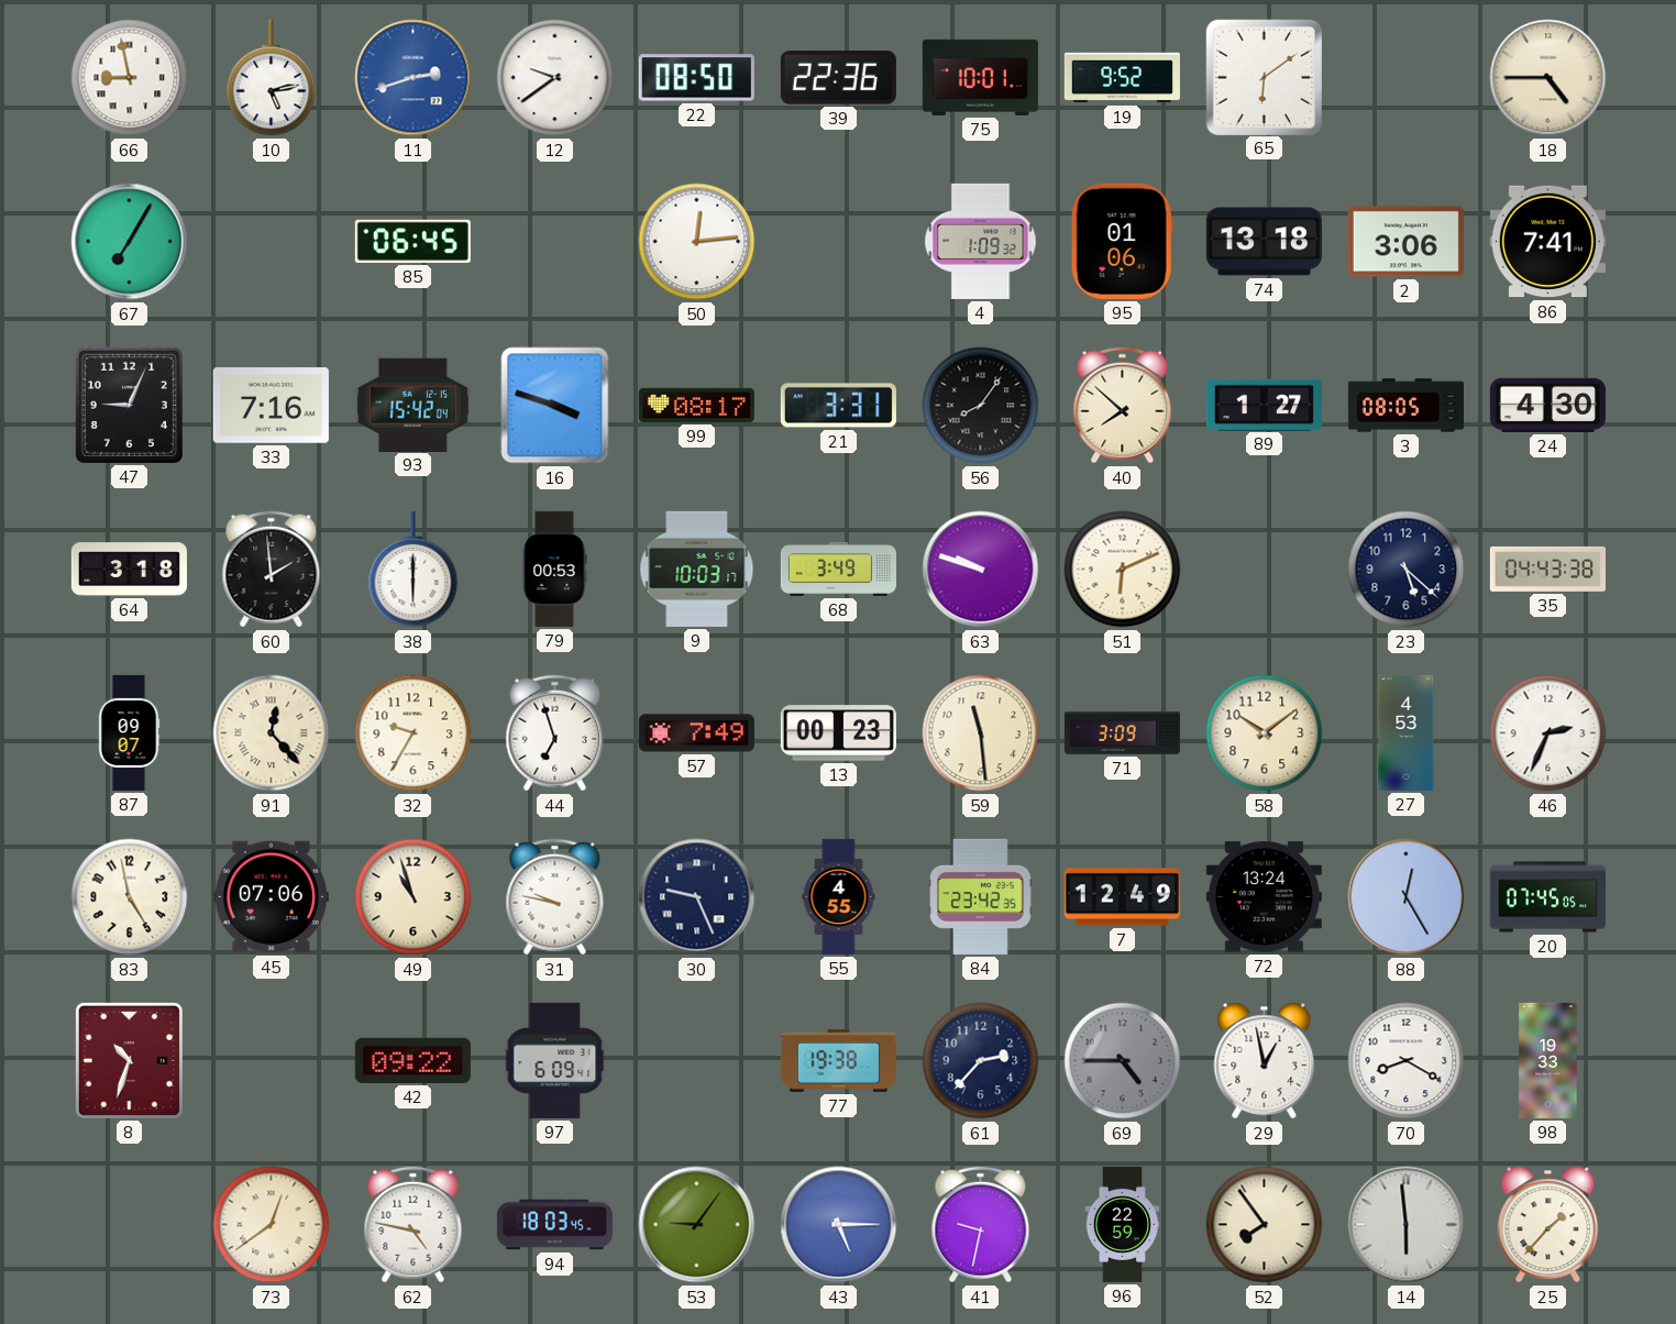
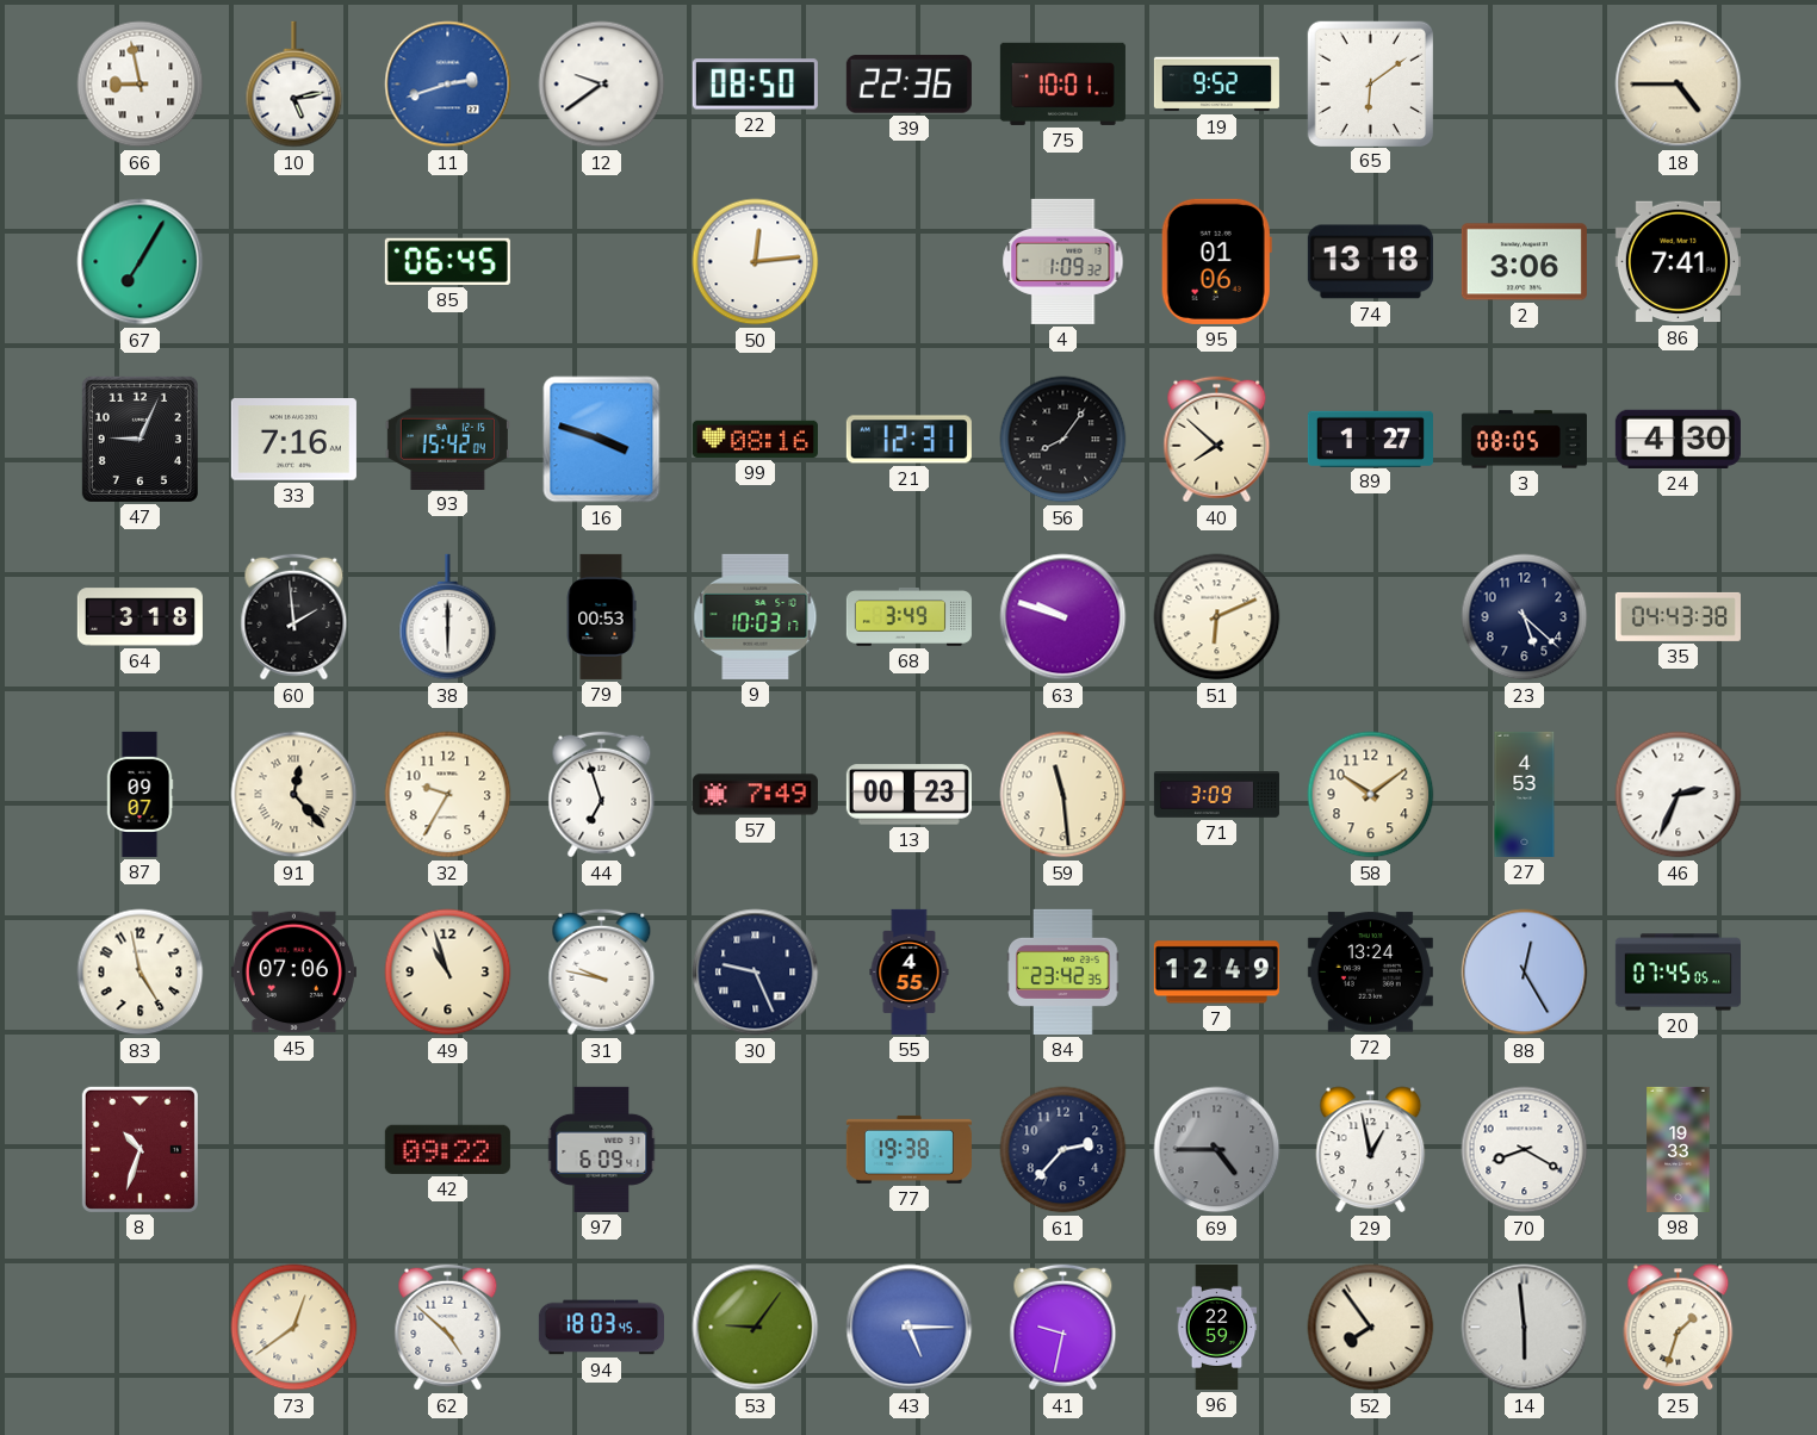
99: 08:17 -> 08:16
21: 3:31 -> 12:31
62: 4:47 -> 4:52
25: 1:37 -> 1:33
